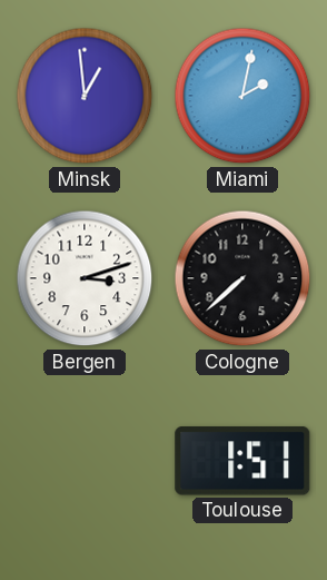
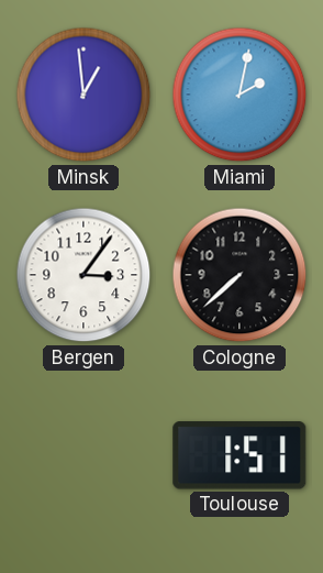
Bergen: 3:12 -> 3:06
